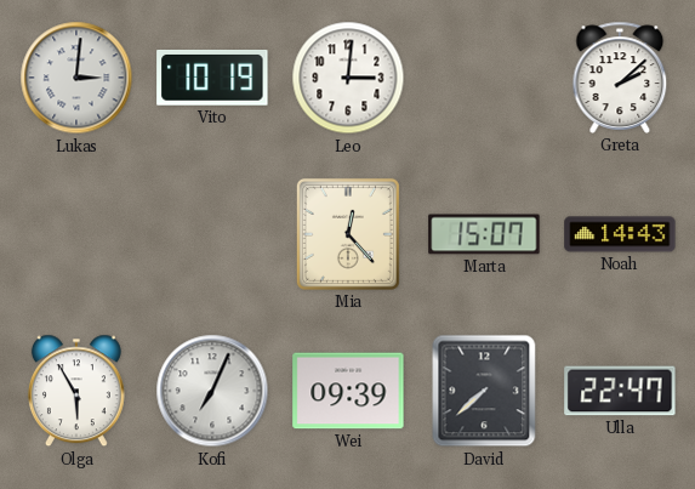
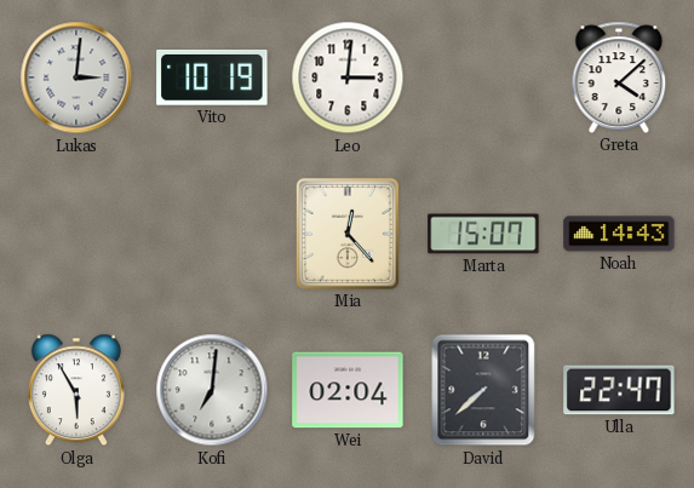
Greta: 2:08 -> 4:08
Kofi: 7:04 -> 7:01
Wei: 09:39 -> 02:04
